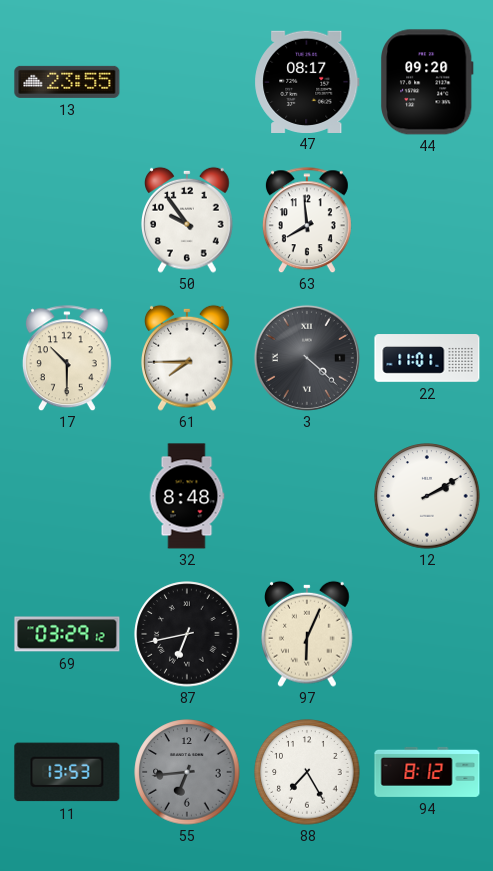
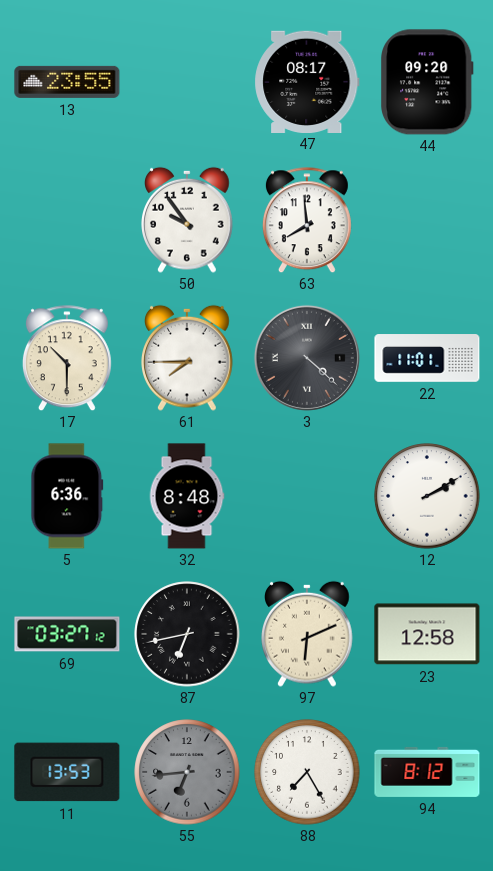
5: none -> 6:36
69: 03:29 -> 03:27
97: 6:04 -> 6:11
23: none -> 12:58
